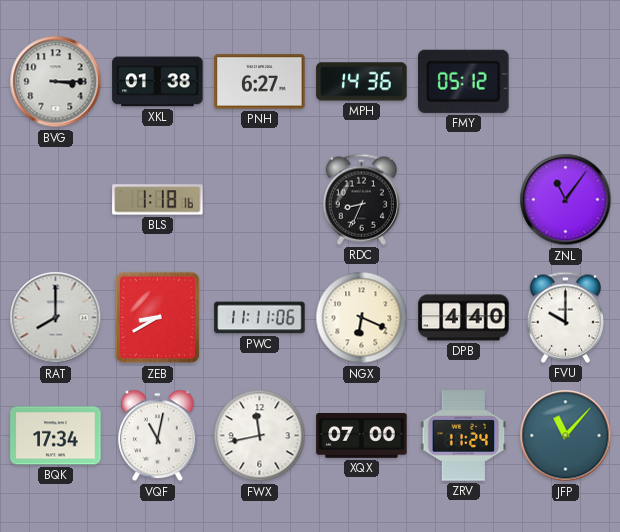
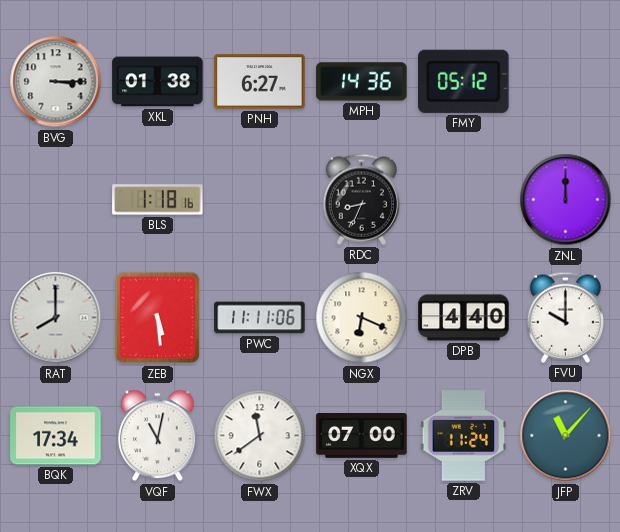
ZNL: 11:06 -> 12:00
ZEB: 8:40 -> 5:29
FWX: 11:43 -> 11:39
